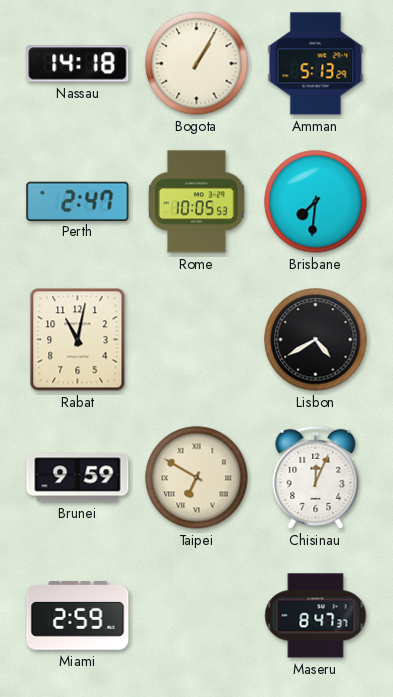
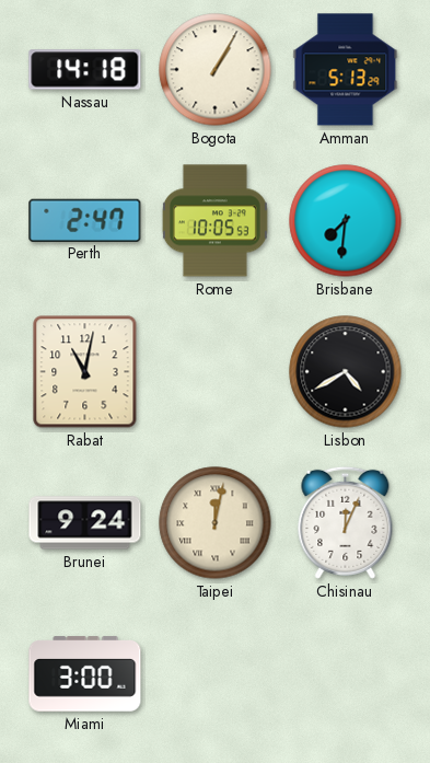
Brunei: 9:59 -> 9:24
Taipei: 6:50 -> 12:02
Miami: 2:59 -> 3:00
Maseru: 8:47 -> none
